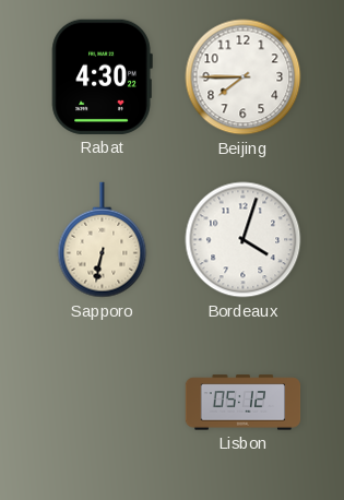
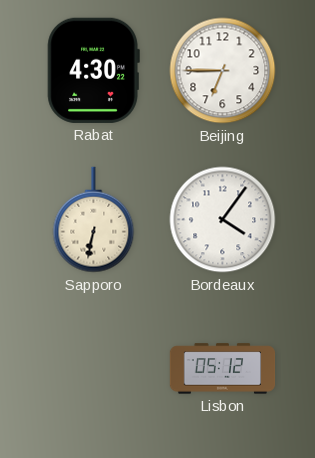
Beijing: 7:45 -> 6:45
Bordeaux: 4:03 -> 4:06
